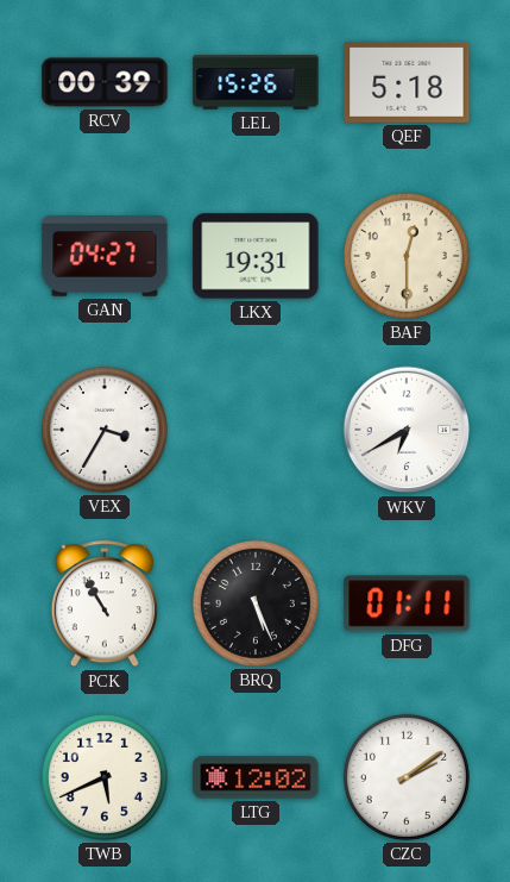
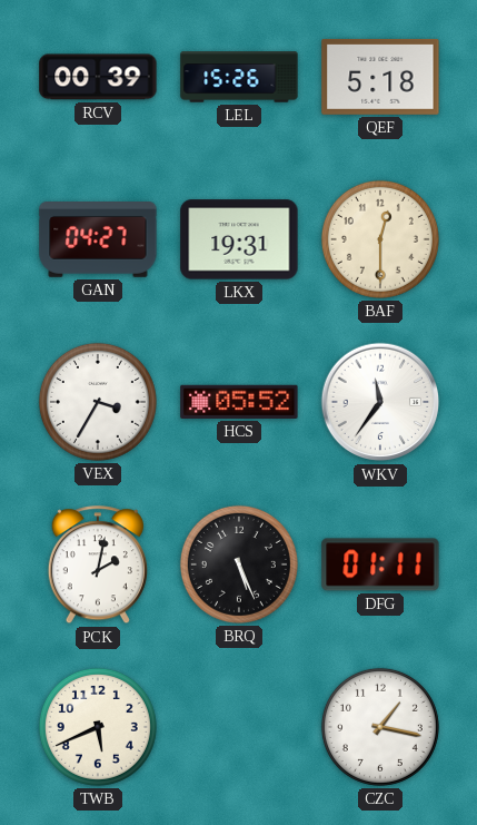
HCS: none -> 05:52
WKV: 6:40 -> 11:36
PCK: 10:55 -> 2:02
LTG: 12:02 -> none
CZC: 2:09 -> 1:17
